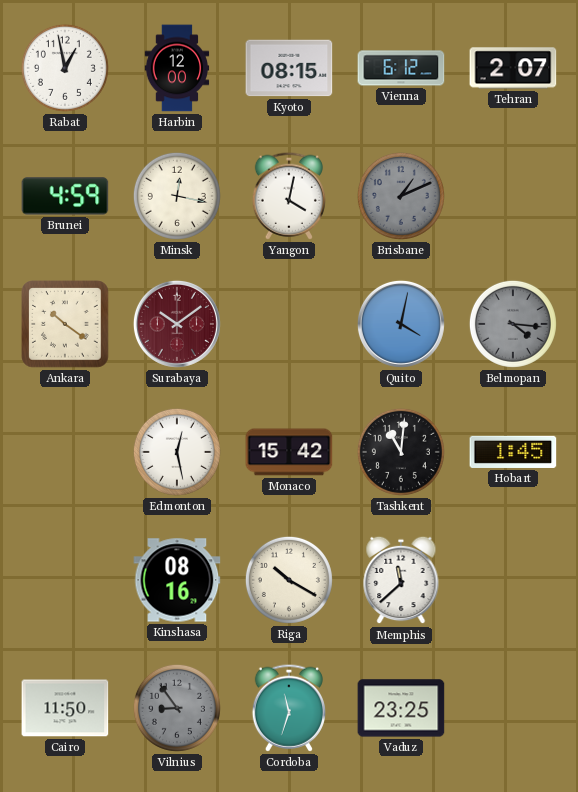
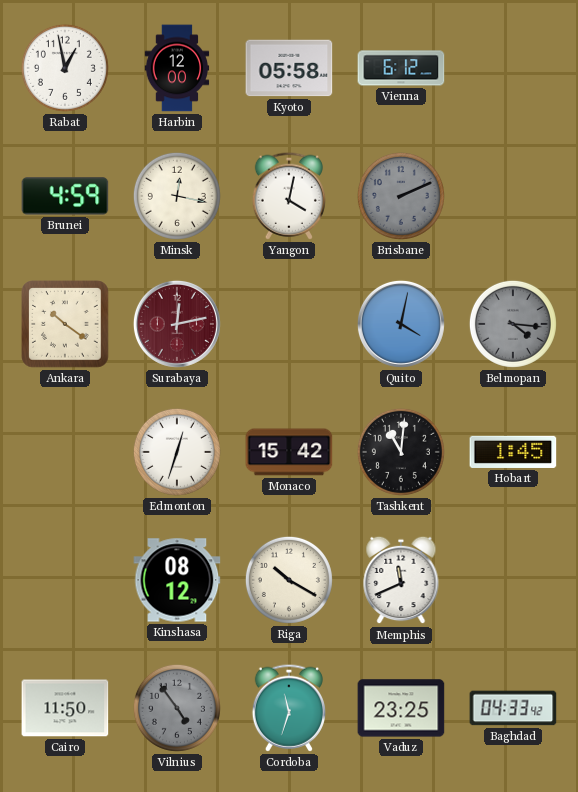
Kyoto: 08:15 -> 05:58
Tehran: 2:07 -> none
Brisbane: 1:11 -> 2:11
Surabaya: 10:09 -> 12:13
Edmonton: 12:28 -> 12:33
Kinshasa: 08:16 -> 08:12
Memphis: 11:38 -> 11:41
Vilnius: 8:54 -> 4:54
Baghdad: none -> 04:33
